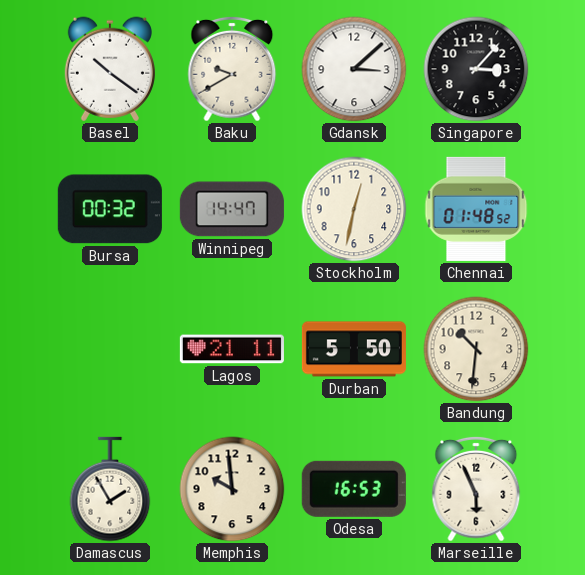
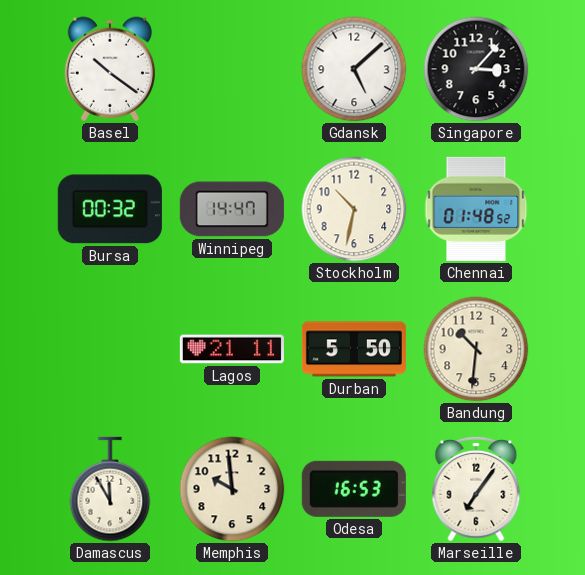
Baku: 9:40 -> none
Gdansk: 3:08 -> 5:08
Stockholm: 12:32 -> 10:32
Damascus: 1:55 -> 11:55
Marseille: 5:56 -> 7:06
